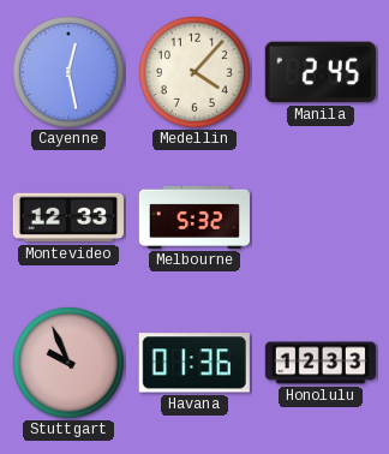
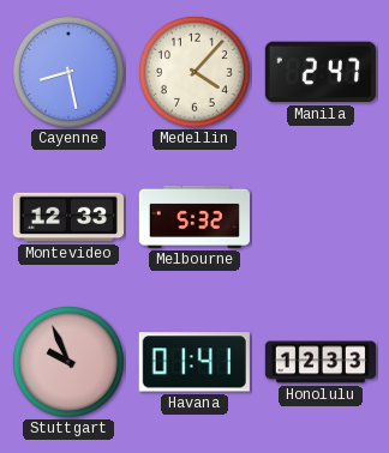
Cayenne: 12:28 -> 8:28
Manila: 2:45 -> 2:47
Havana: 01:36 -> 01:41
